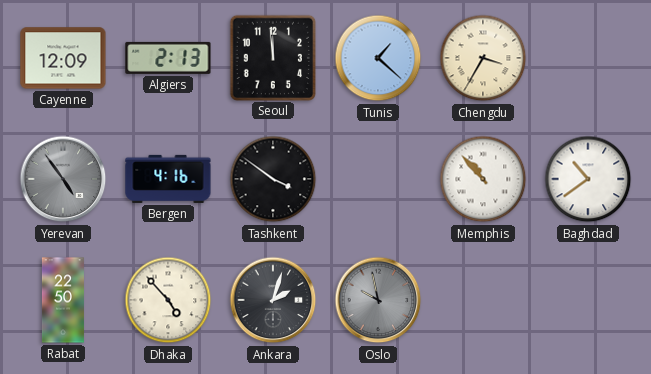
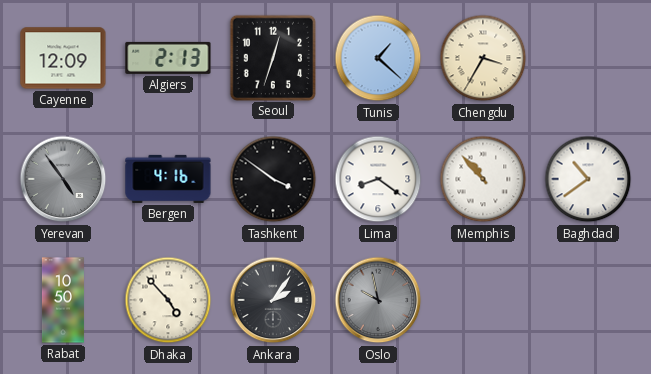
Seoul: 11:59 -> 12:33
Lima: none -> 8:21
Rabat: 22:50 -> 10:50
Ankara: 2:03 -> 2:06
